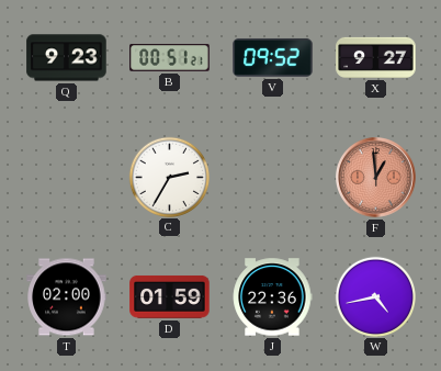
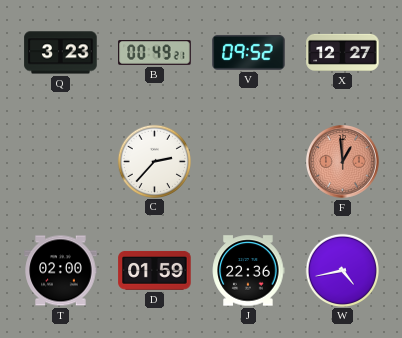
Q: 9:23 -> 3:23
B: 00:51 -> 00:49
X: 9:27 -> 12:27
C: 2:35 -> 2:37
